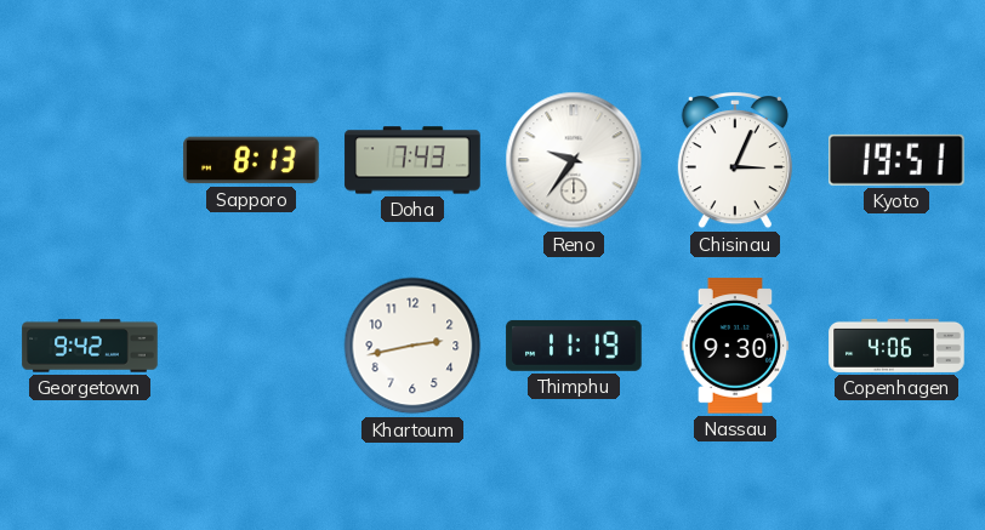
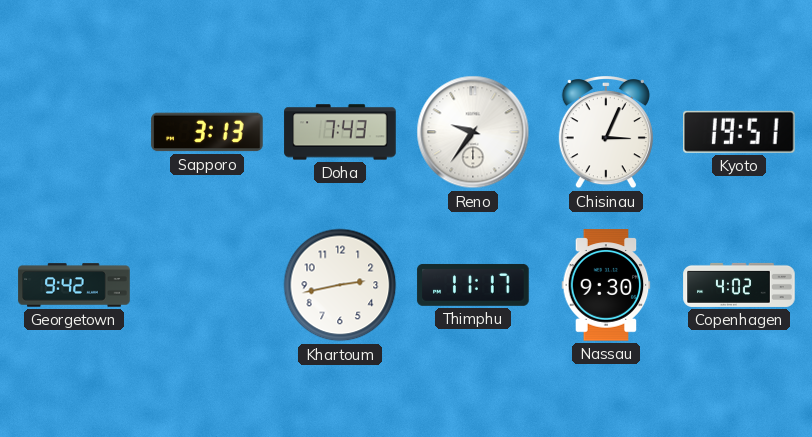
Sapporo: 8:13 -> 3:13
Thimphu: 11:19 -> 11:17
Copenhagen: 4:06 -> 4:02
